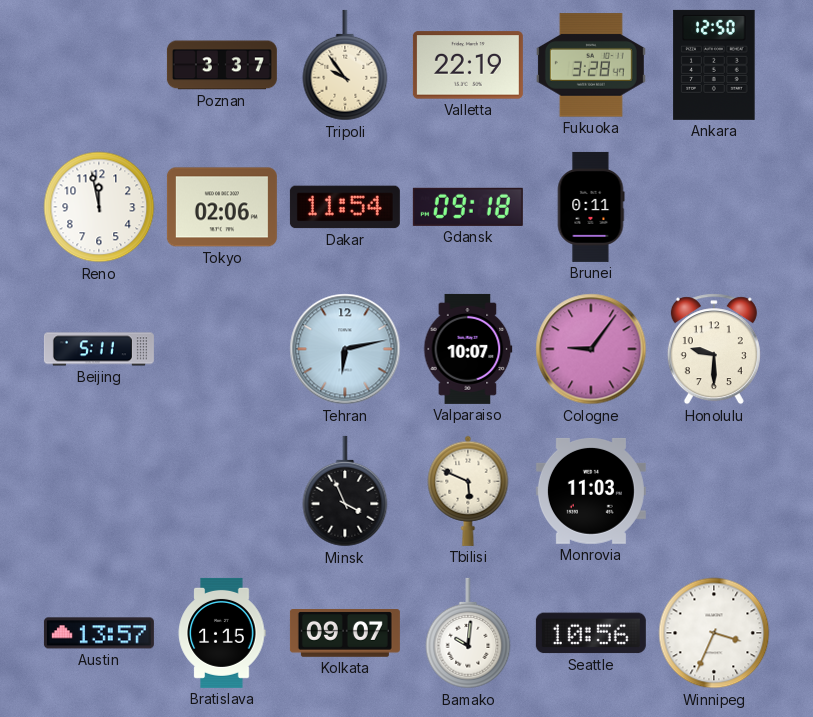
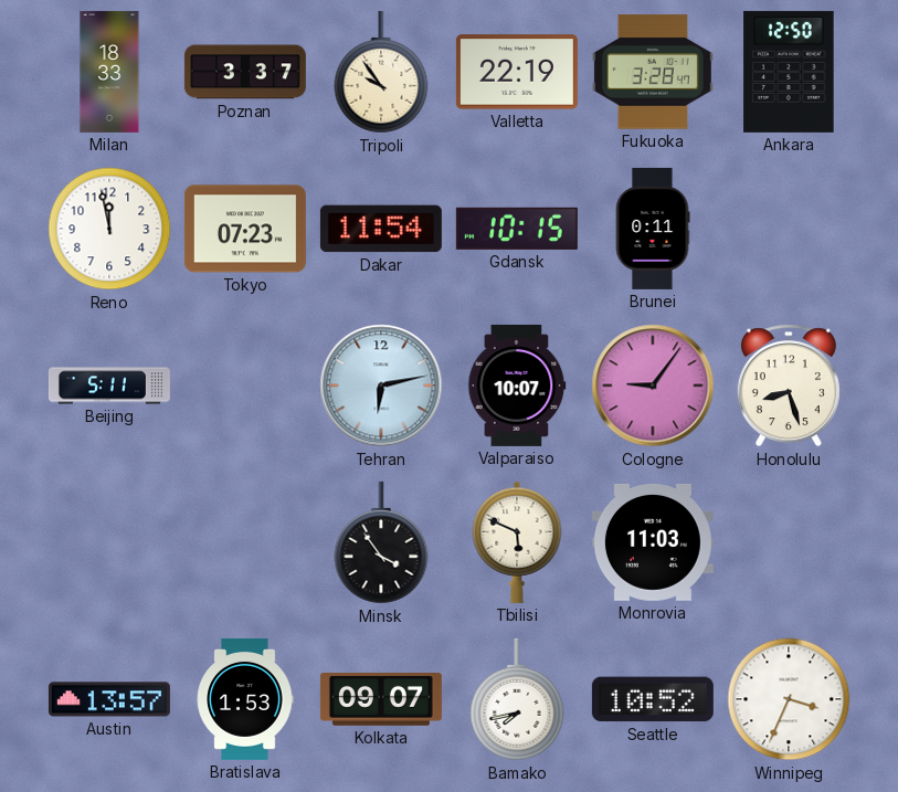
Milan: none -> 18:33
Tokyo: 02:06 -> 07:23
Gdansk: 09:18 -> 10:15
Honolulu: 9:30 -> 8:27
Minsk: 3:56 -> 3:54
Bratislava: 1:15 -> 1:53
Bamako: 10:01 -> 7:43
Seattle: 10:56 -> 10:52
